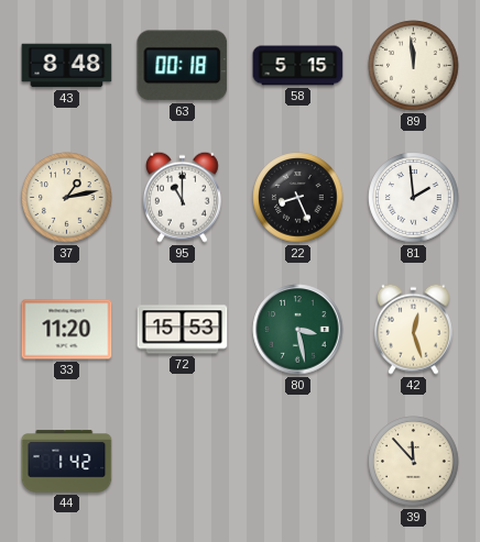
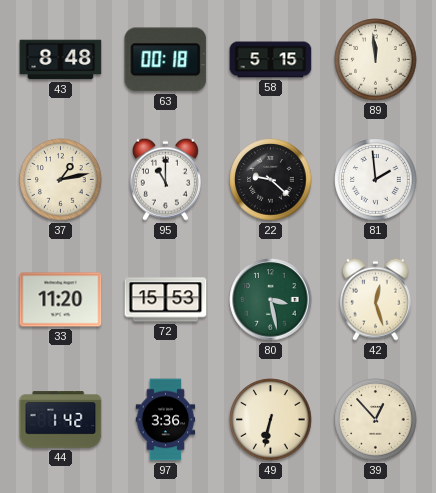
22: 8:26 -> 9:22
97: none -> 3:36
49: none -> 6:32
39: 11:53 -> 12:53
